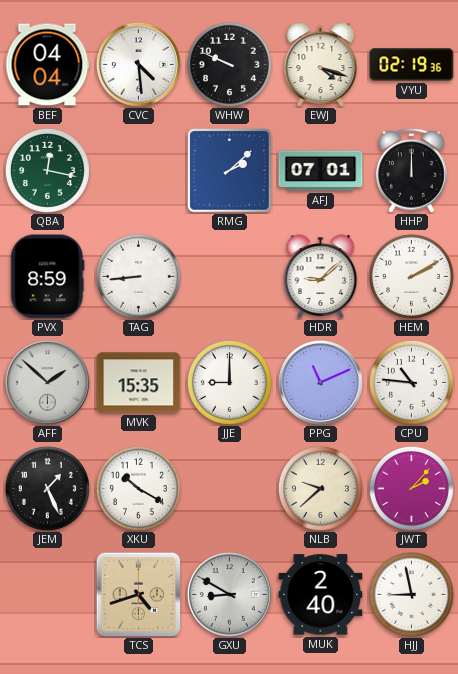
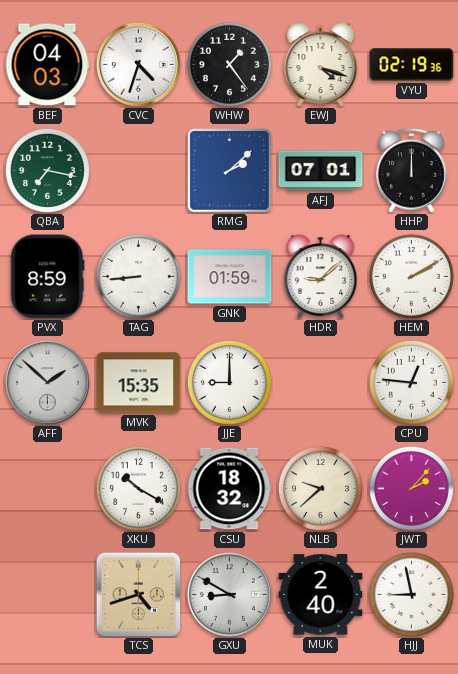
BEF: 04:04 -> 04:03
CVC: 4:29 -> 4:33
WHW: 9:49 -> 1:24
QBA: 12:17 -> 7:17
GNK: none -> 01:59
PPG: 11:11 -> none
CPU: 10:46 -> 12:46
JEM: 1:26 -> none
CSU: none -> 18:32
